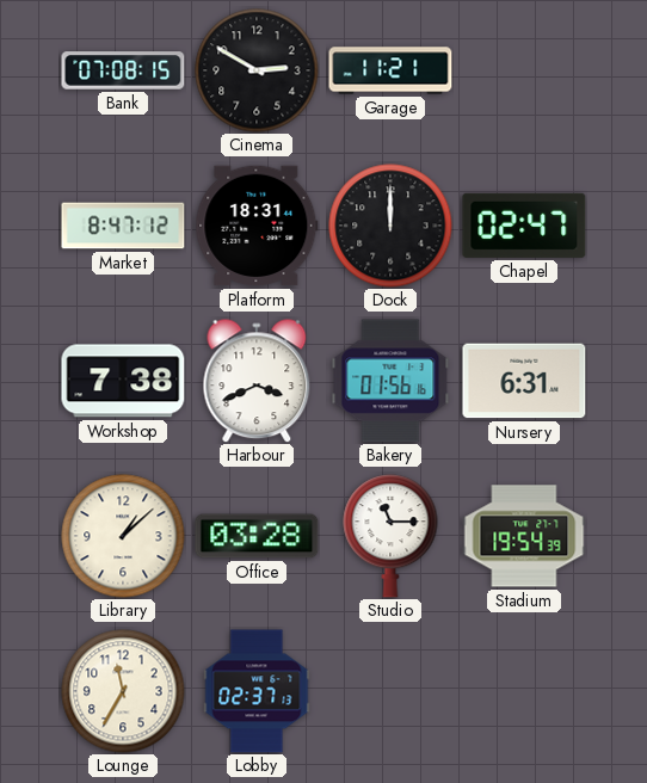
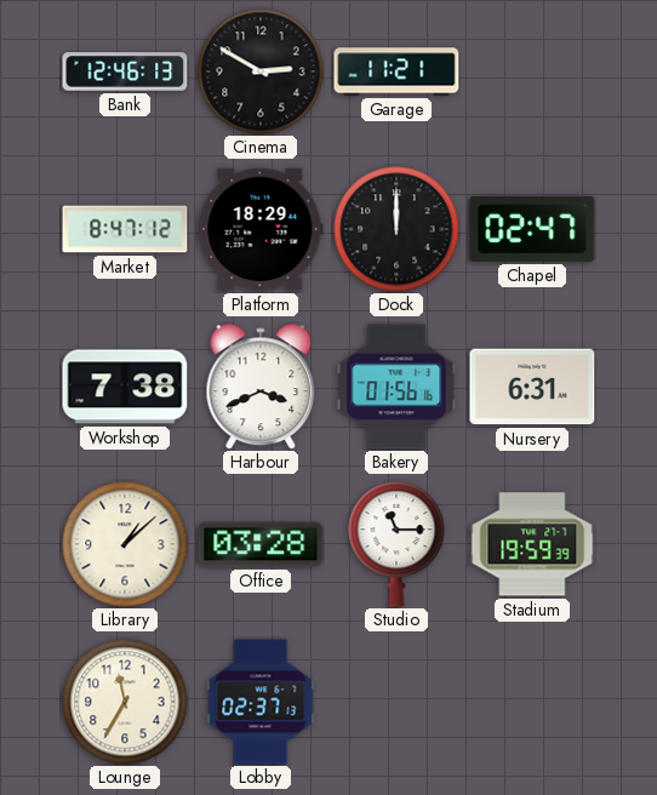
Bank: 07:08 -> 12:46
Platform: 18:31 -> 18:29
Stadium: 19:54 -> 19:59
